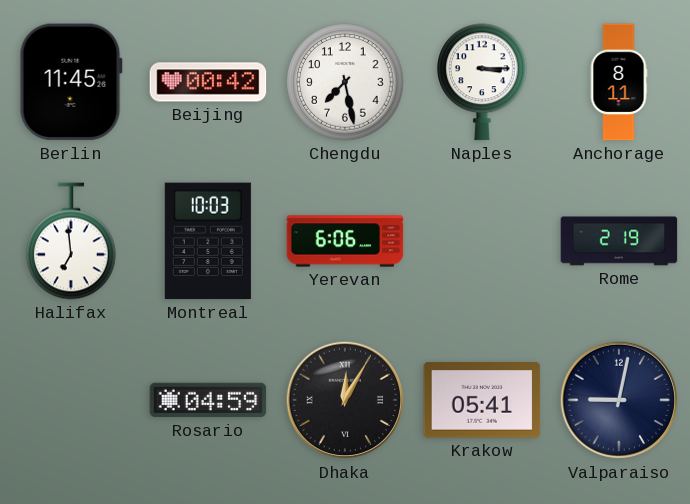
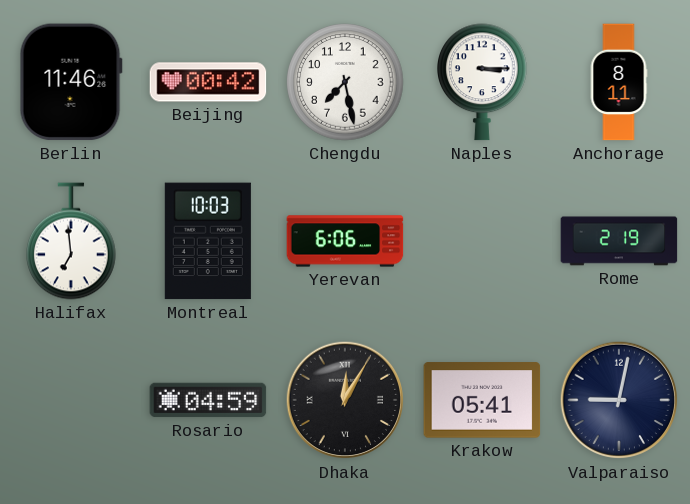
Berlin: 11:45 -> 11:46
